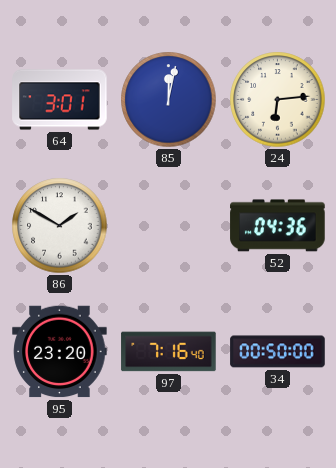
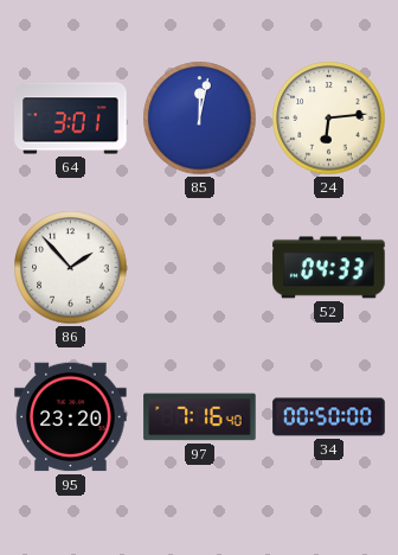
86: 1:50 -> 1:53
52: 04:36 -> 04:33
